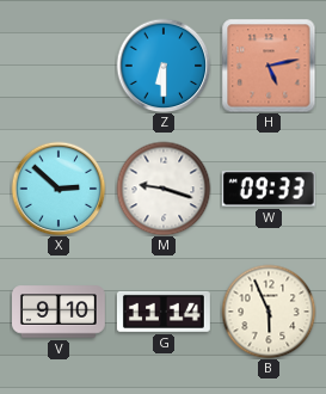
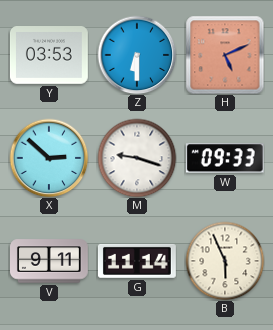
Y: none -> 03:53
H: 5:13 -> 5:11
V: 9:10 -> 9:11
